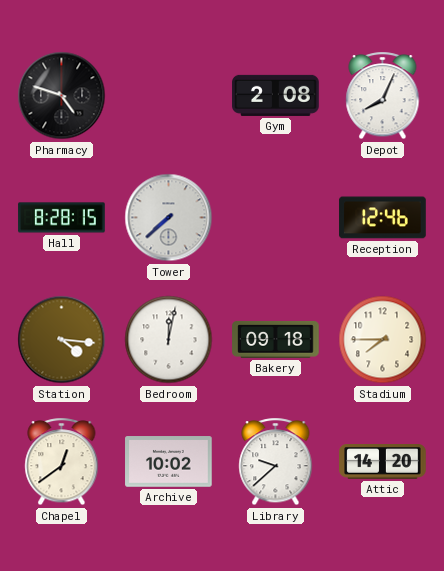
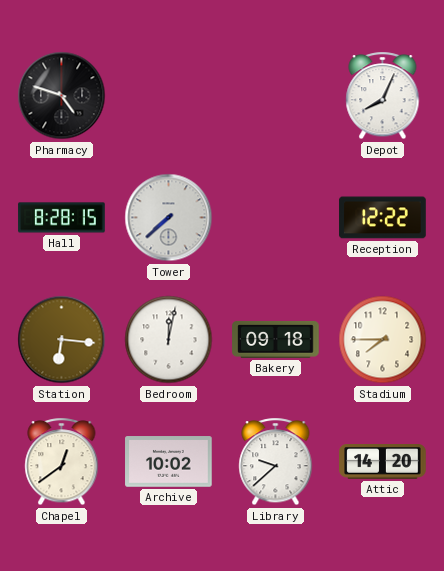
Gym: 2:08 -> none
Reception: 12:46 -> 12:22
Station: 4:16 -> 6:16
